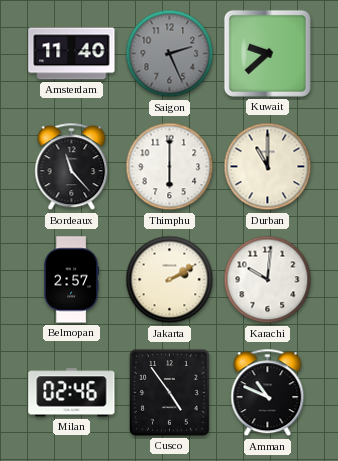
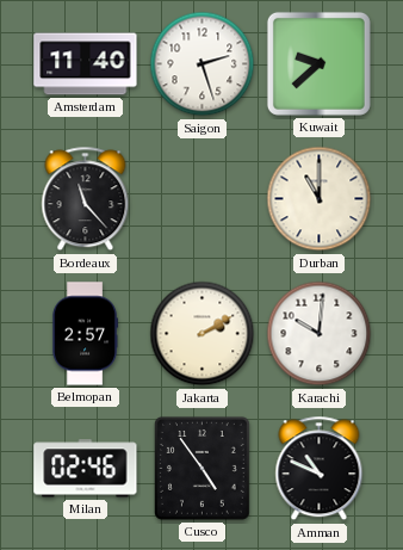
Saigon: 2:26 -> 2:27
Saigon dial: grey -> white
Thimphu: 6:00 -> none
